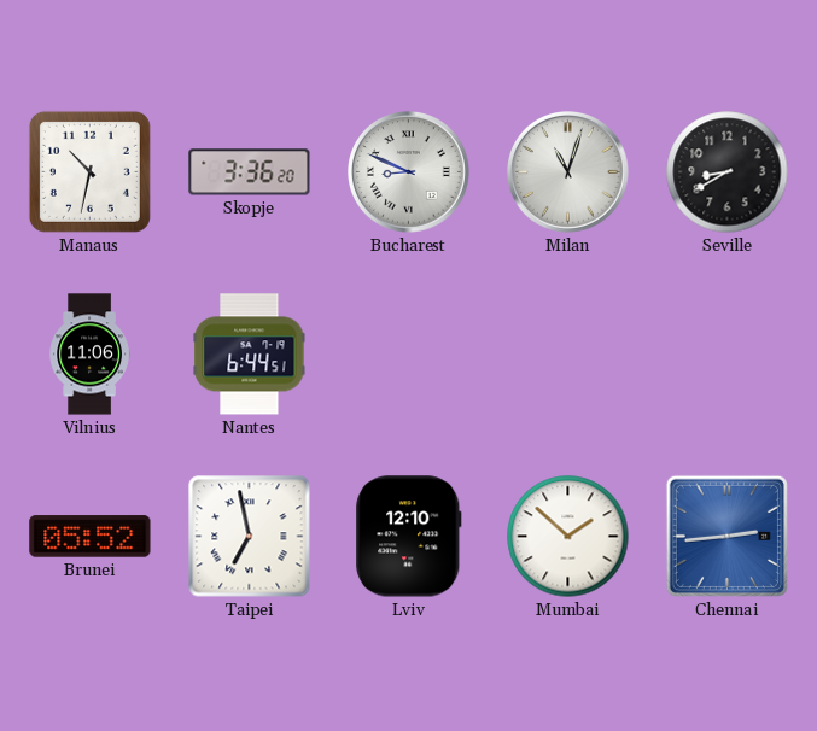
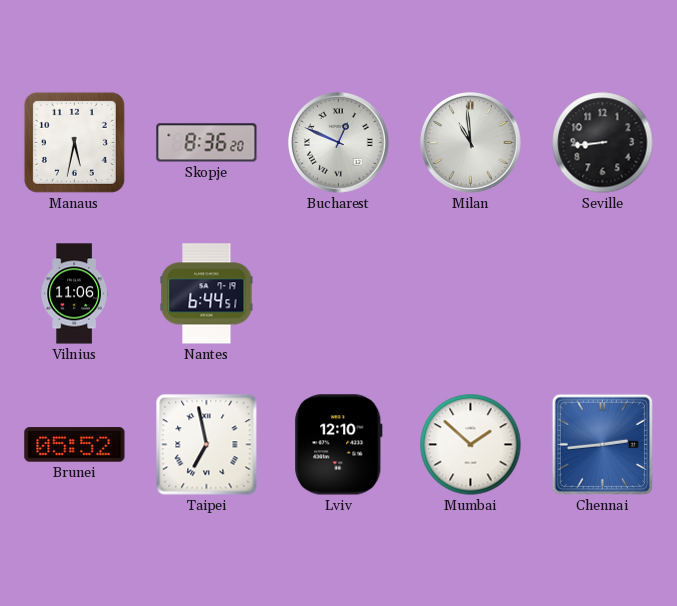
Manaus: 10:32 -> 5:32
Skopje: 3:36 -> 8:36
Bucharest: 8:49 -> 12:49
Milan: 11:03 -> 10:59
Seville: 8:40 -> 8:44
